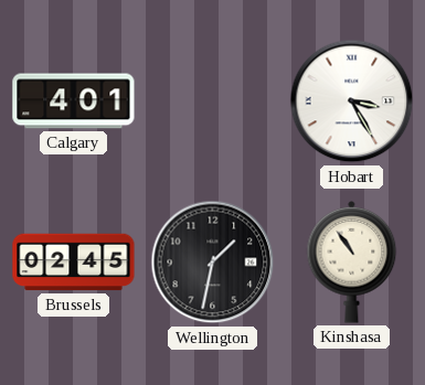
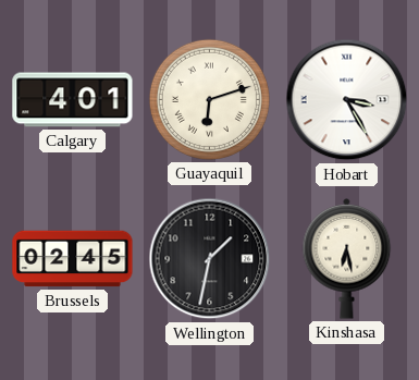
Guayaquil: none -> 6:12
Kinshasa: 10:54 -> 6:28
